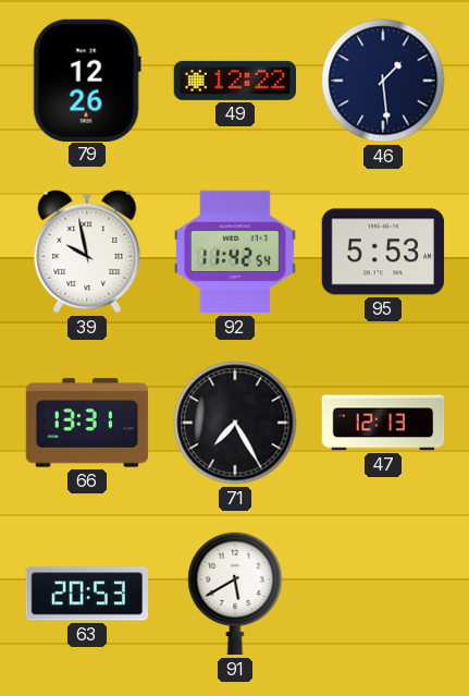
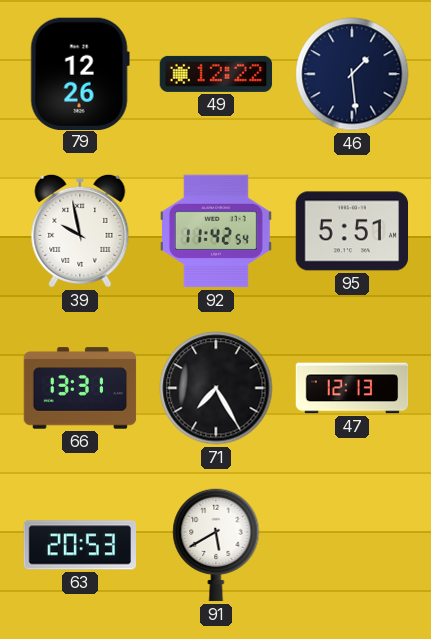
95: 5:53 -> 5:51
